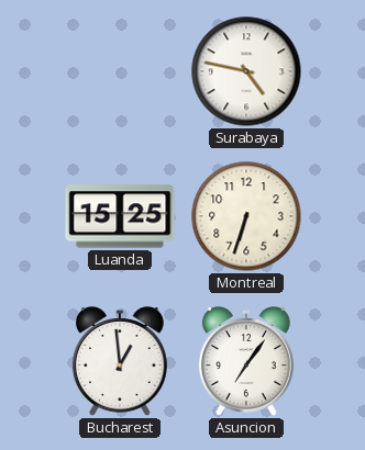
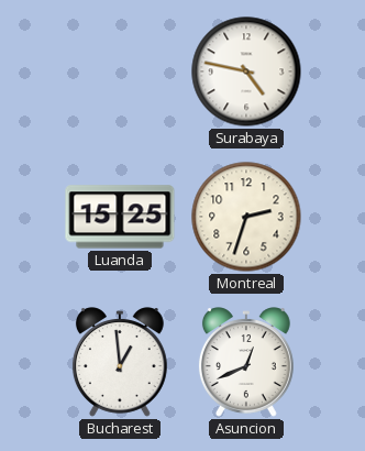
Montreal: 6:33 -> 2:33
Asuncion: 7:06 -> 12:41
